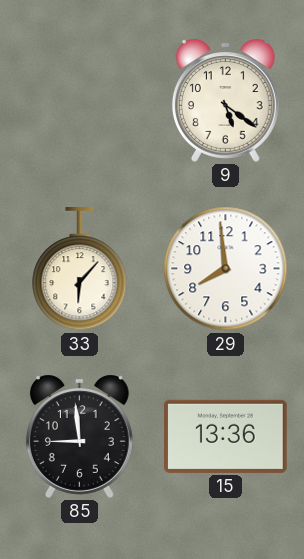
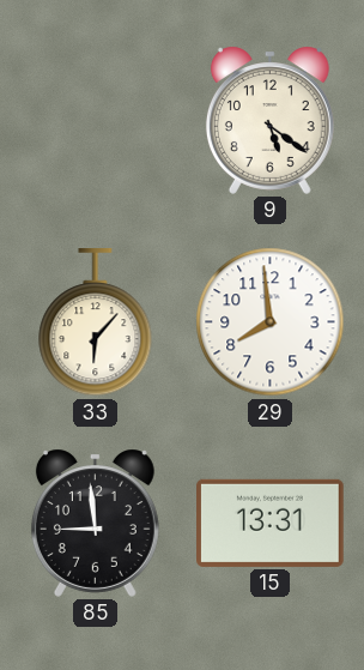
15: 13:36 -> 13:31
